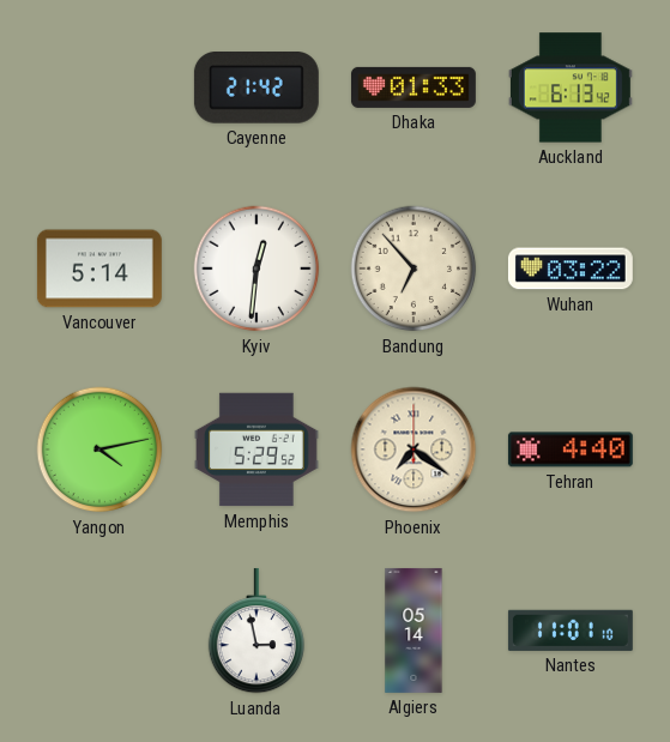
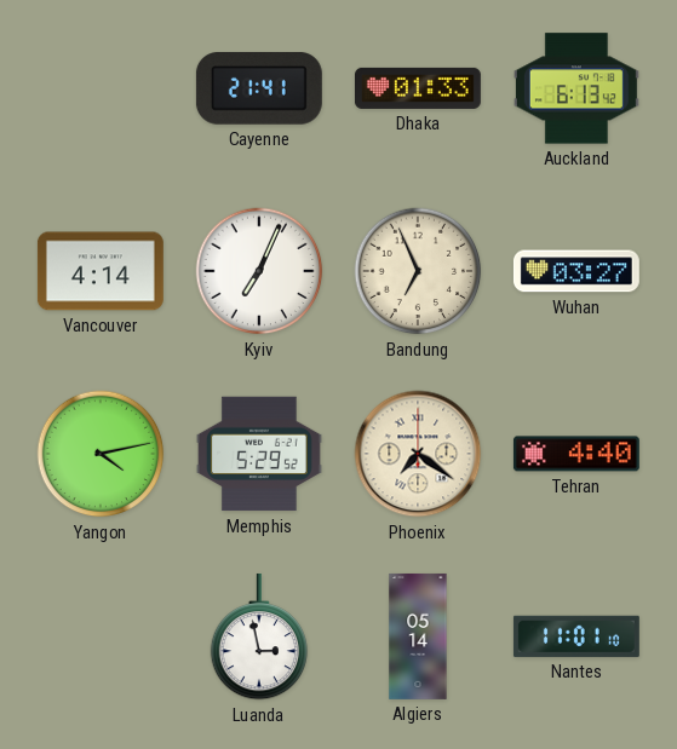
Cayenne: 21:42 -> 21:41
Vancouver: 5:14 -> 4:14
Kyiv: 12:31 -> 7:04
Bandung: 6:53 -> 6:56
Wuhan: 03:22 -> 03:27
